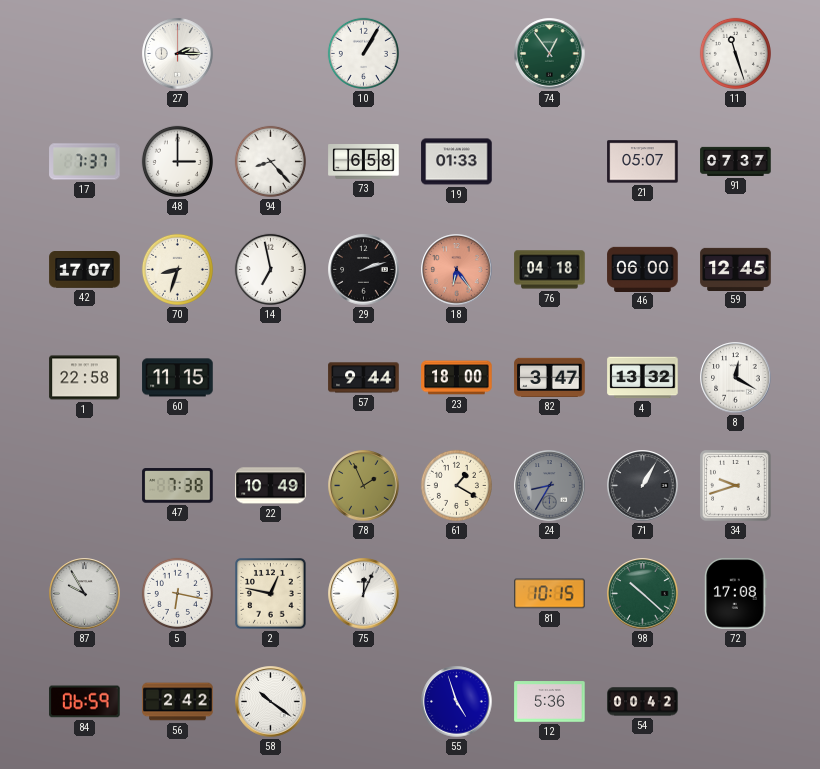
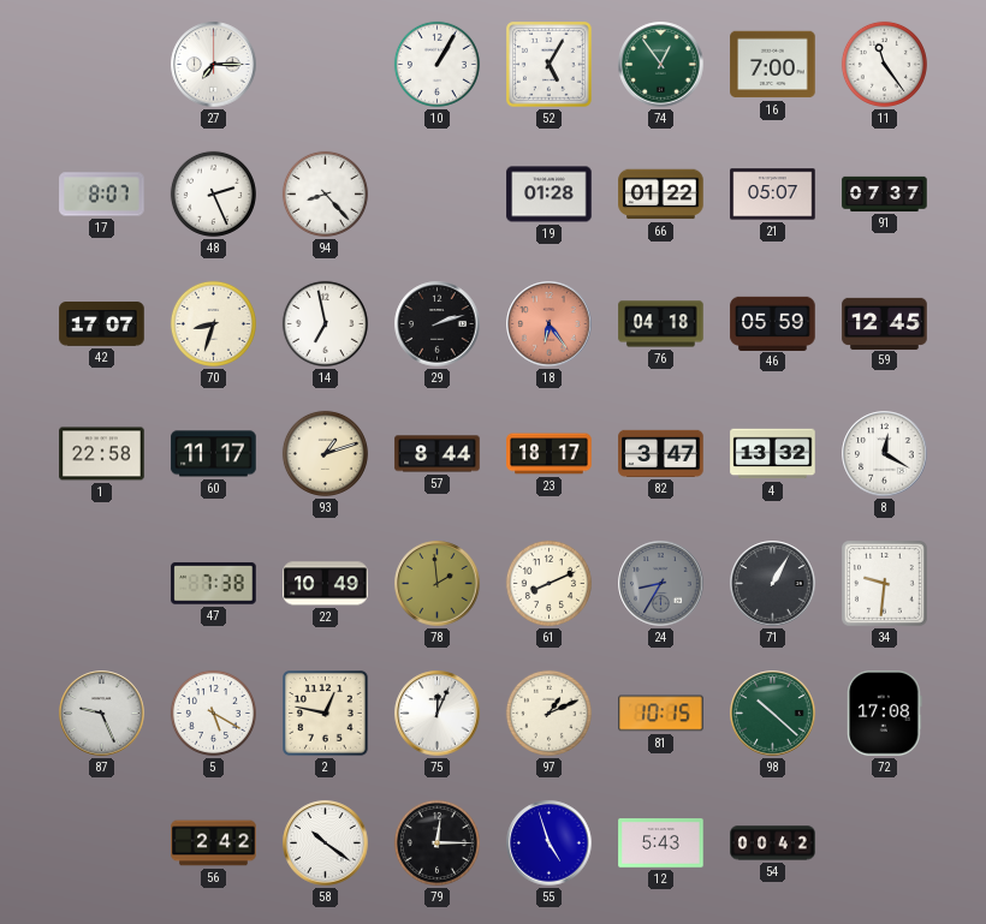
27: 2:15 -> 7:15
52: none -> 5:05
16: none -> 7:00
11: 11:27 -> 11:24
17: 7:37 -> 8:07
48: 3:00 -> 2:26
73: 6:58 -> none
19: 01:33 -> 01:28
66: none -> 01:22
46: 06:00 -> 05:59
60: 11:15 -> 11:17
93: none -> 1:12
57: 9:44 -> 8:44
23: 18:00 -> 18:17
78: 1:56 -> 1:59
61: 1:20 -> 8:11
34: 9:42 -> 9:31
87: 9:55 -> 9:26
5: 6:17 -> 5:20
97: none -> 1:11
84: 06:59 -> none
79: none -> 12:15
12: 5:36 -> 5:43
